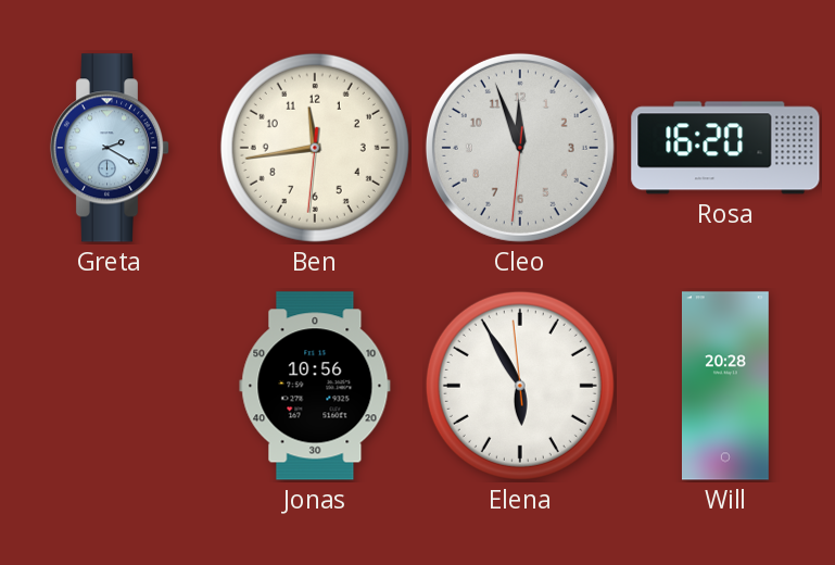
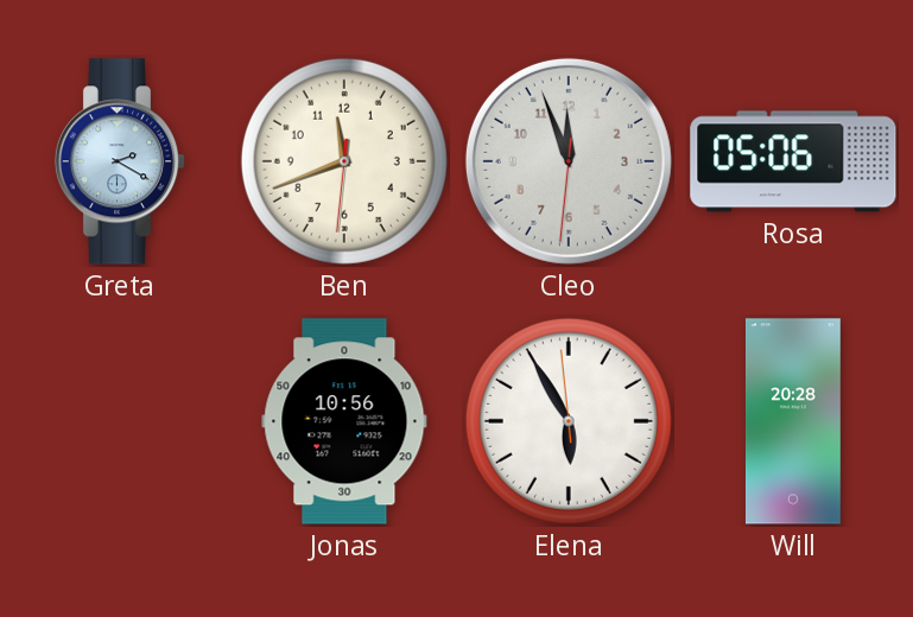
Ben: 11:43 -> 11:41
Rosa: 16:20 -> 05:06
